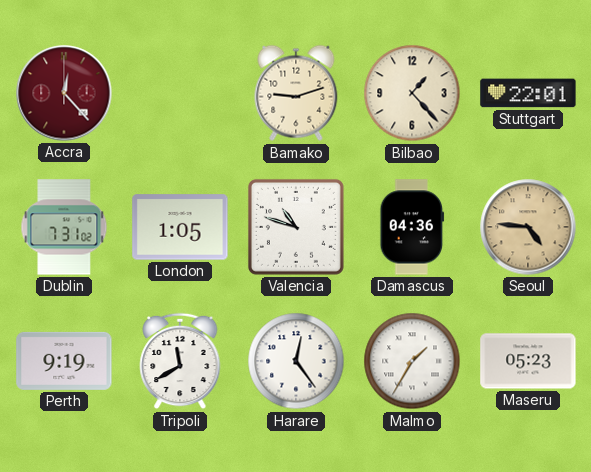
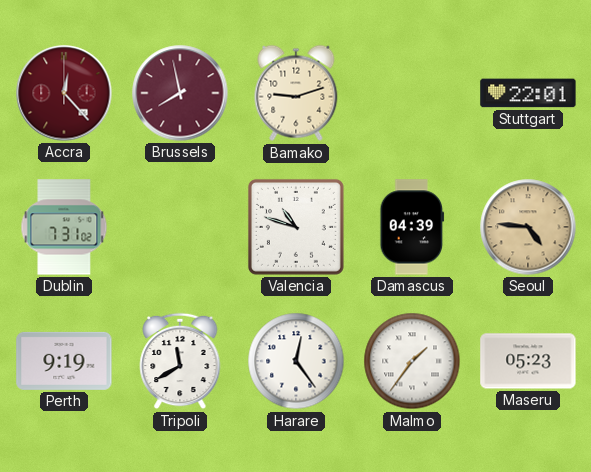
Brussels: none -> 7:58
Bilbao: 1:23 -> none
London: 1:05 -> none
Damascus: 04:36 -> 04:39
Malmo: 1:35 -> 1:36
